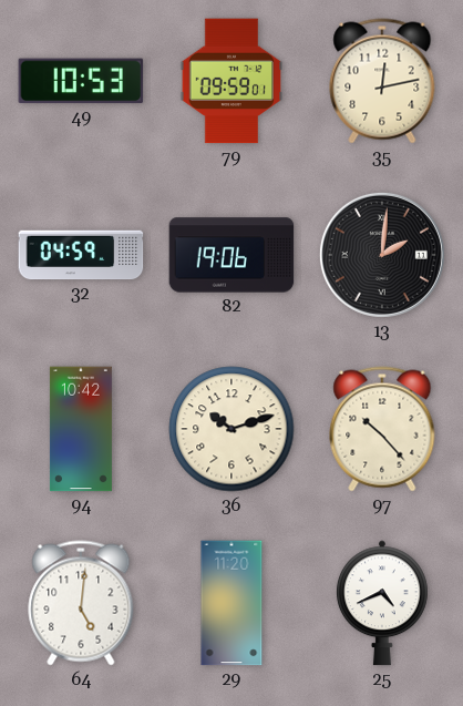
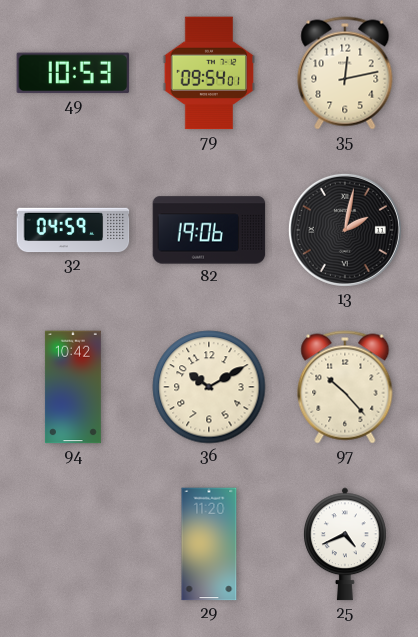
79: 09:59 -> 09:54
13: 2:01 -> 2:02
36: 10:12 -> 10:10
64: 5:01 -> none
